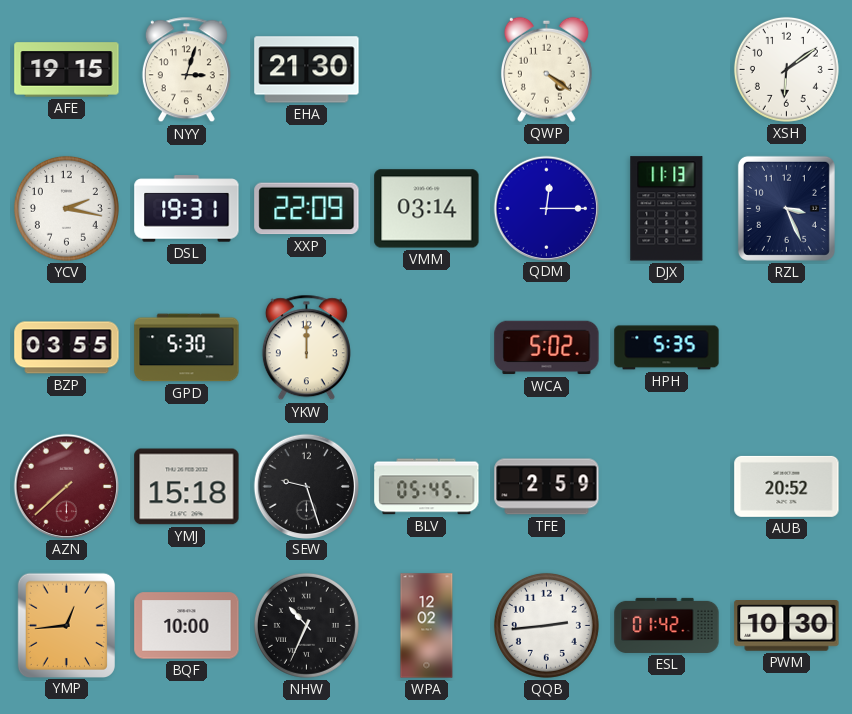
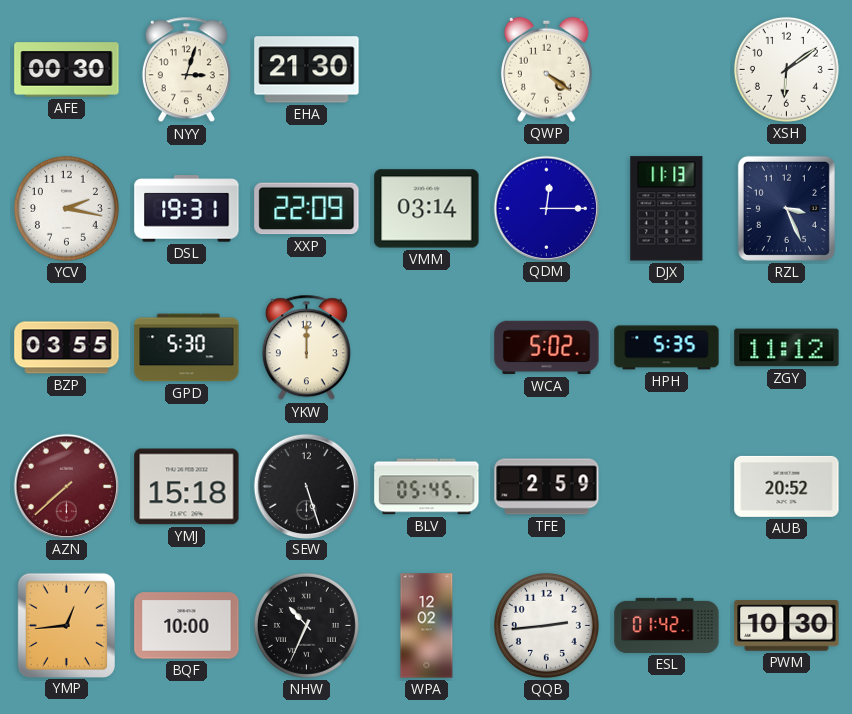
AFE: 19:15 -> 00:30
ZGY: none -> 11:12
SEW: 9:27 -> 5:27
